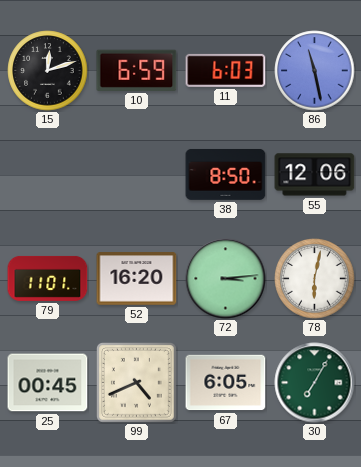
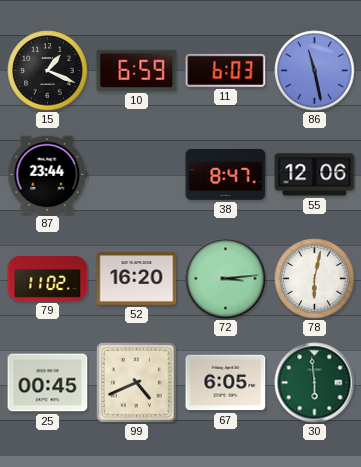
15: 12:12 -> 1:19
87: none -> 23:44
38: 8:50 -> 8:47
79: 11:01 -> 11:02
30: 7:05 -> 5:59
